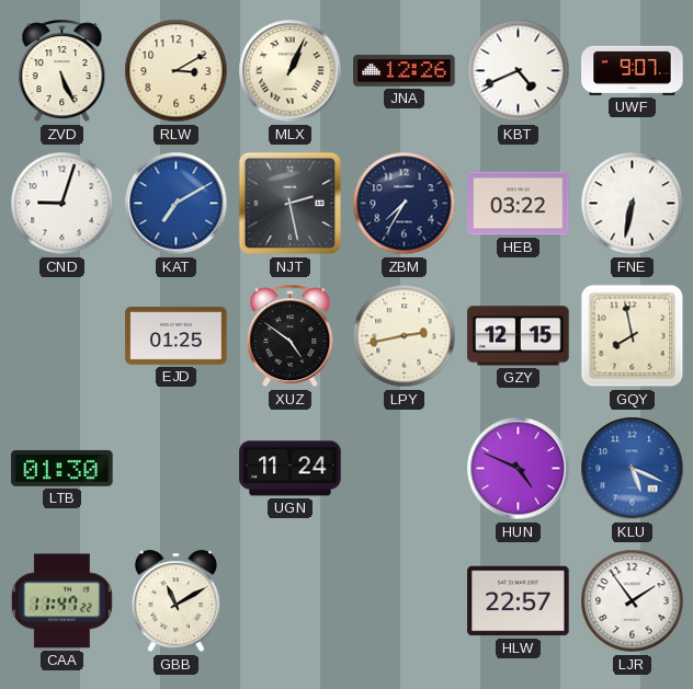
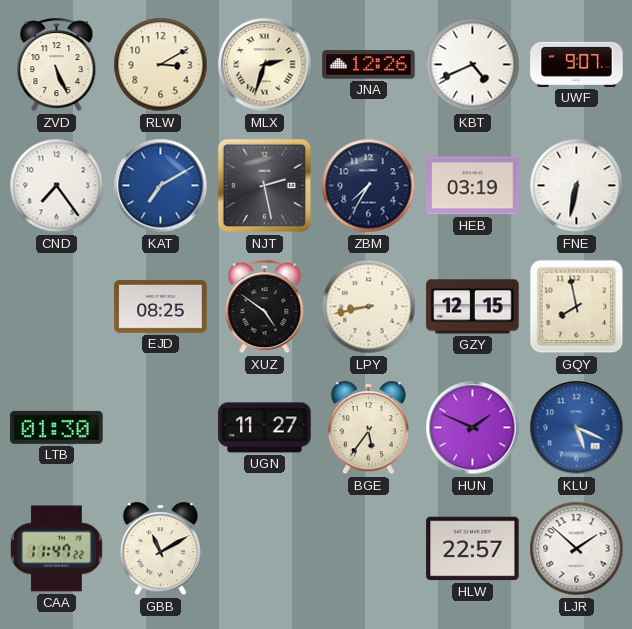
MLX: 1:04 -> 2:33
CND: 9:03 -> 7:24
HEB: 03:22 -> 03:19
EJD: 01:25 -> 08:25
LPY: 2:43 -> 8:43
UGN: 11:24 -> 11:27
BGE: none -> 5:36
HUN: 4:49 -> 1:49
LJR: 1:54 -> 1:52
